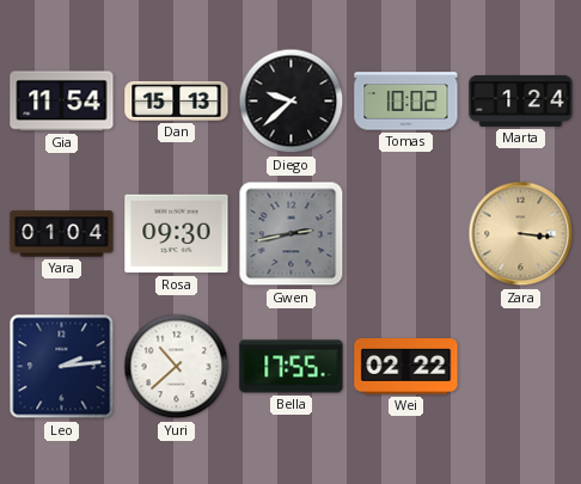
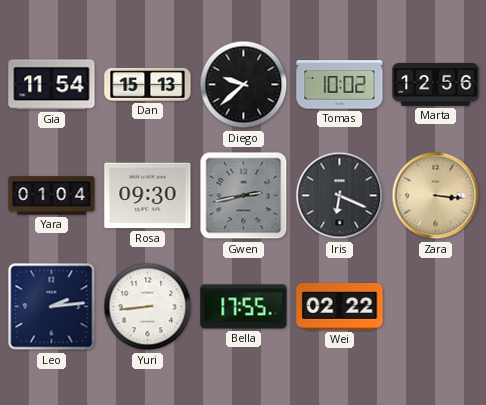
Marta: 1:24 -> 12:56
Iris: none -> 6:19
Yuri: 10:38 -> 8:44
